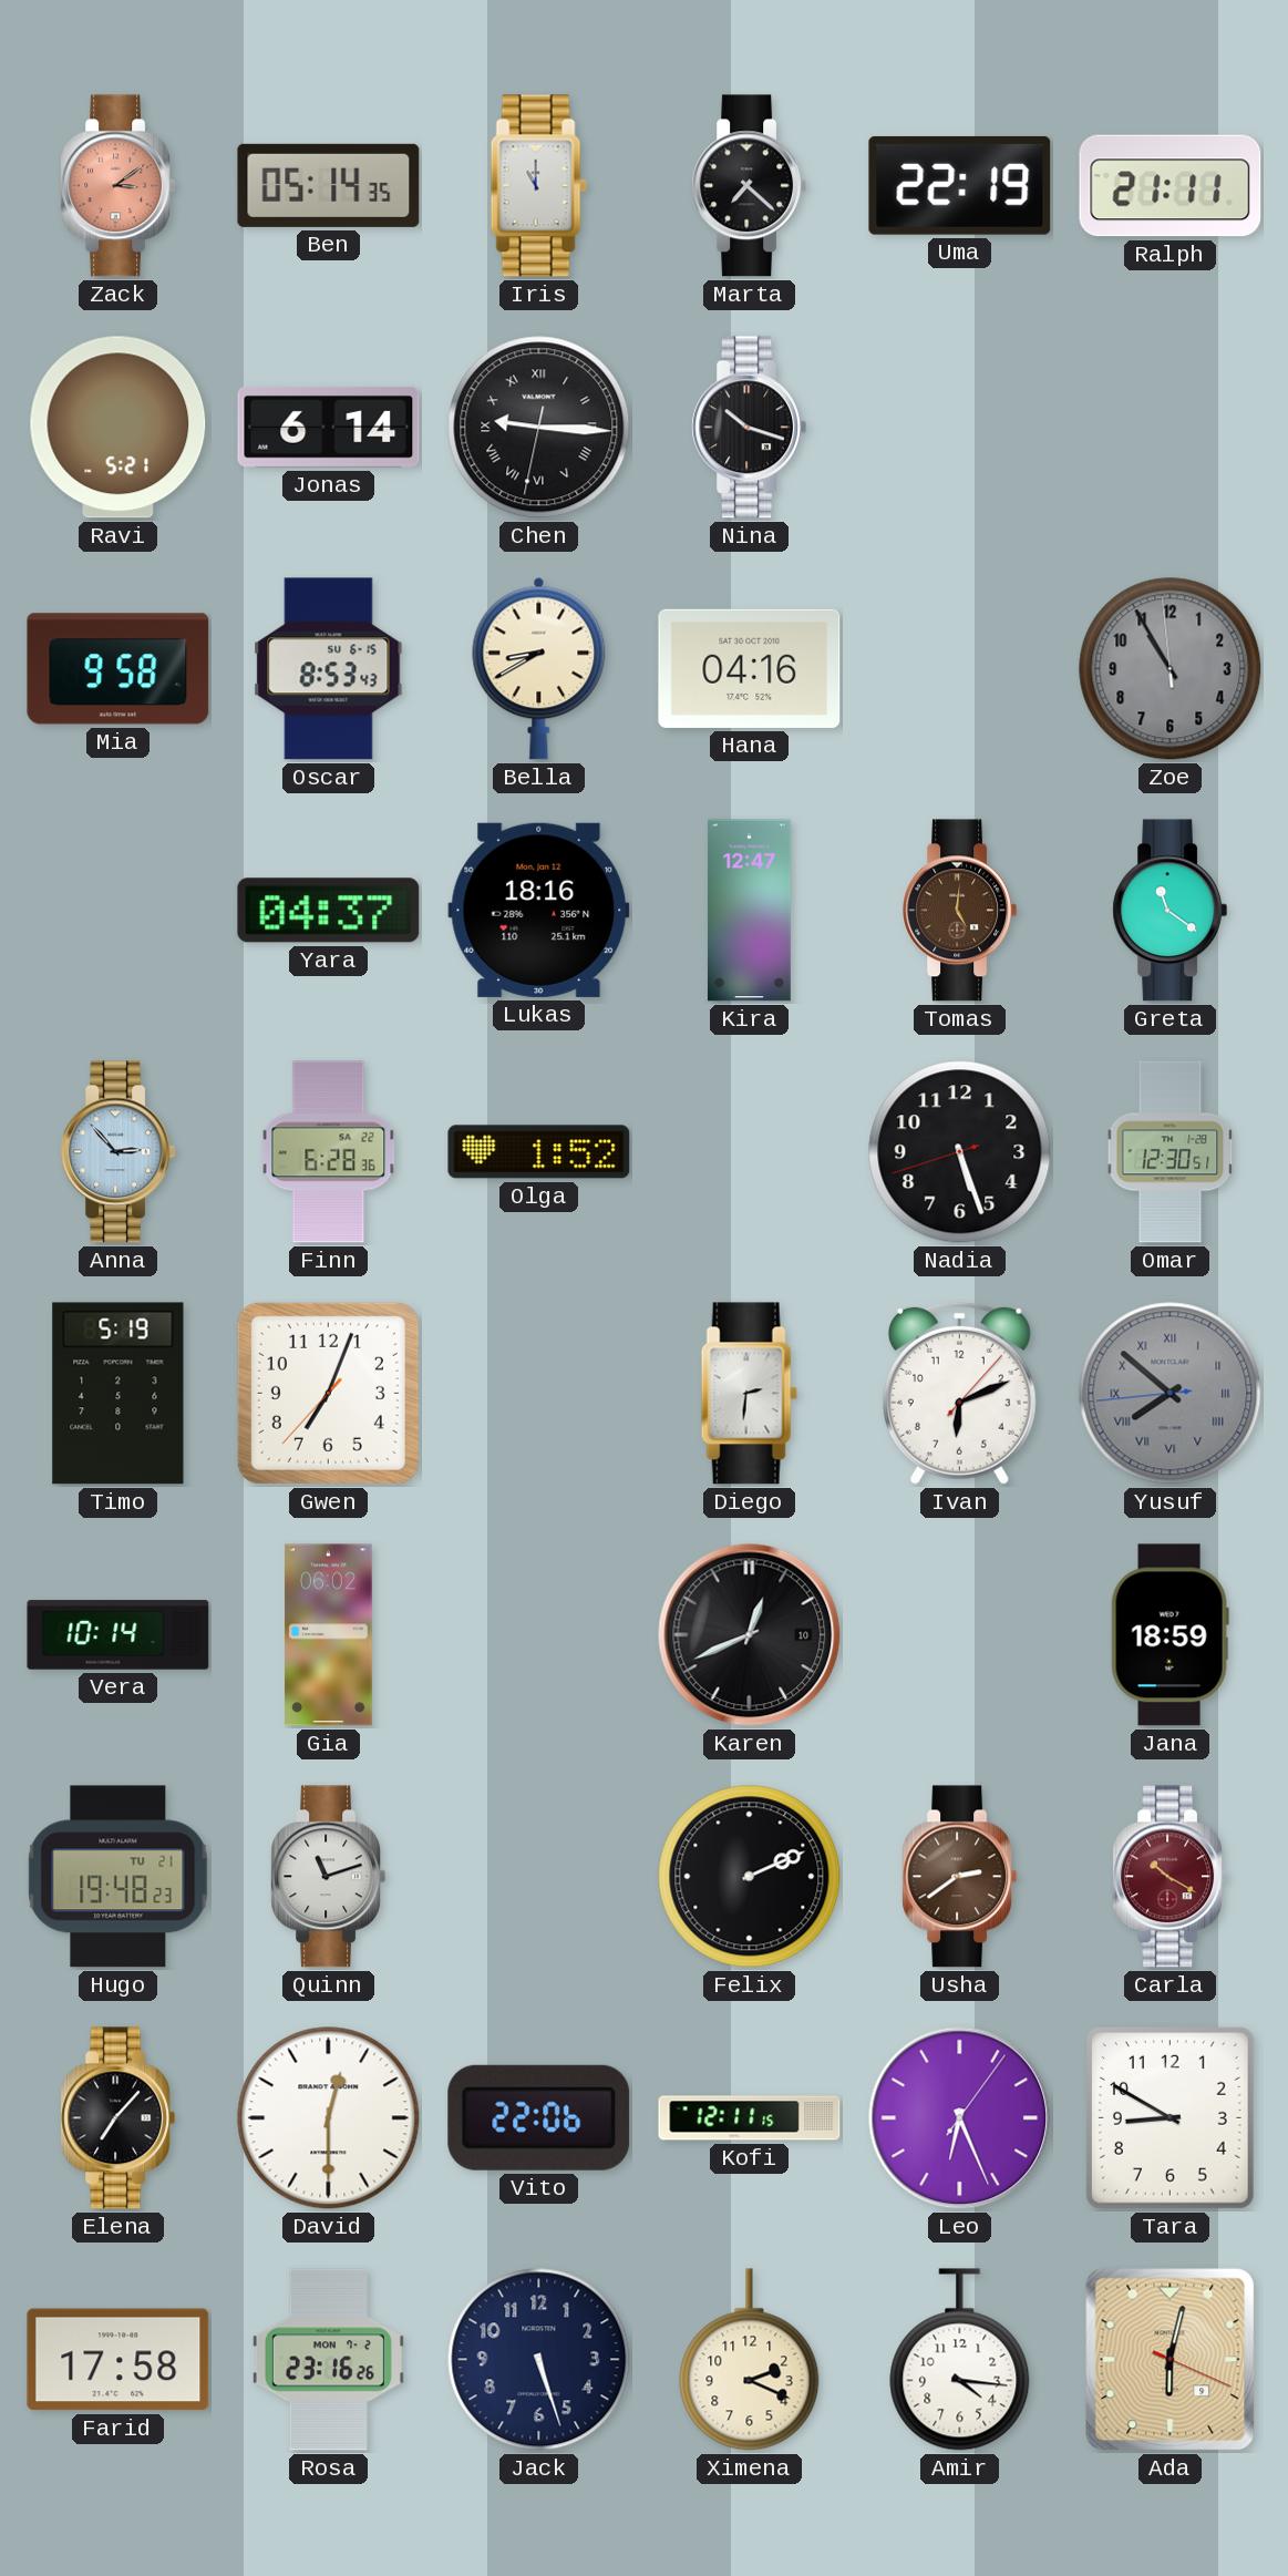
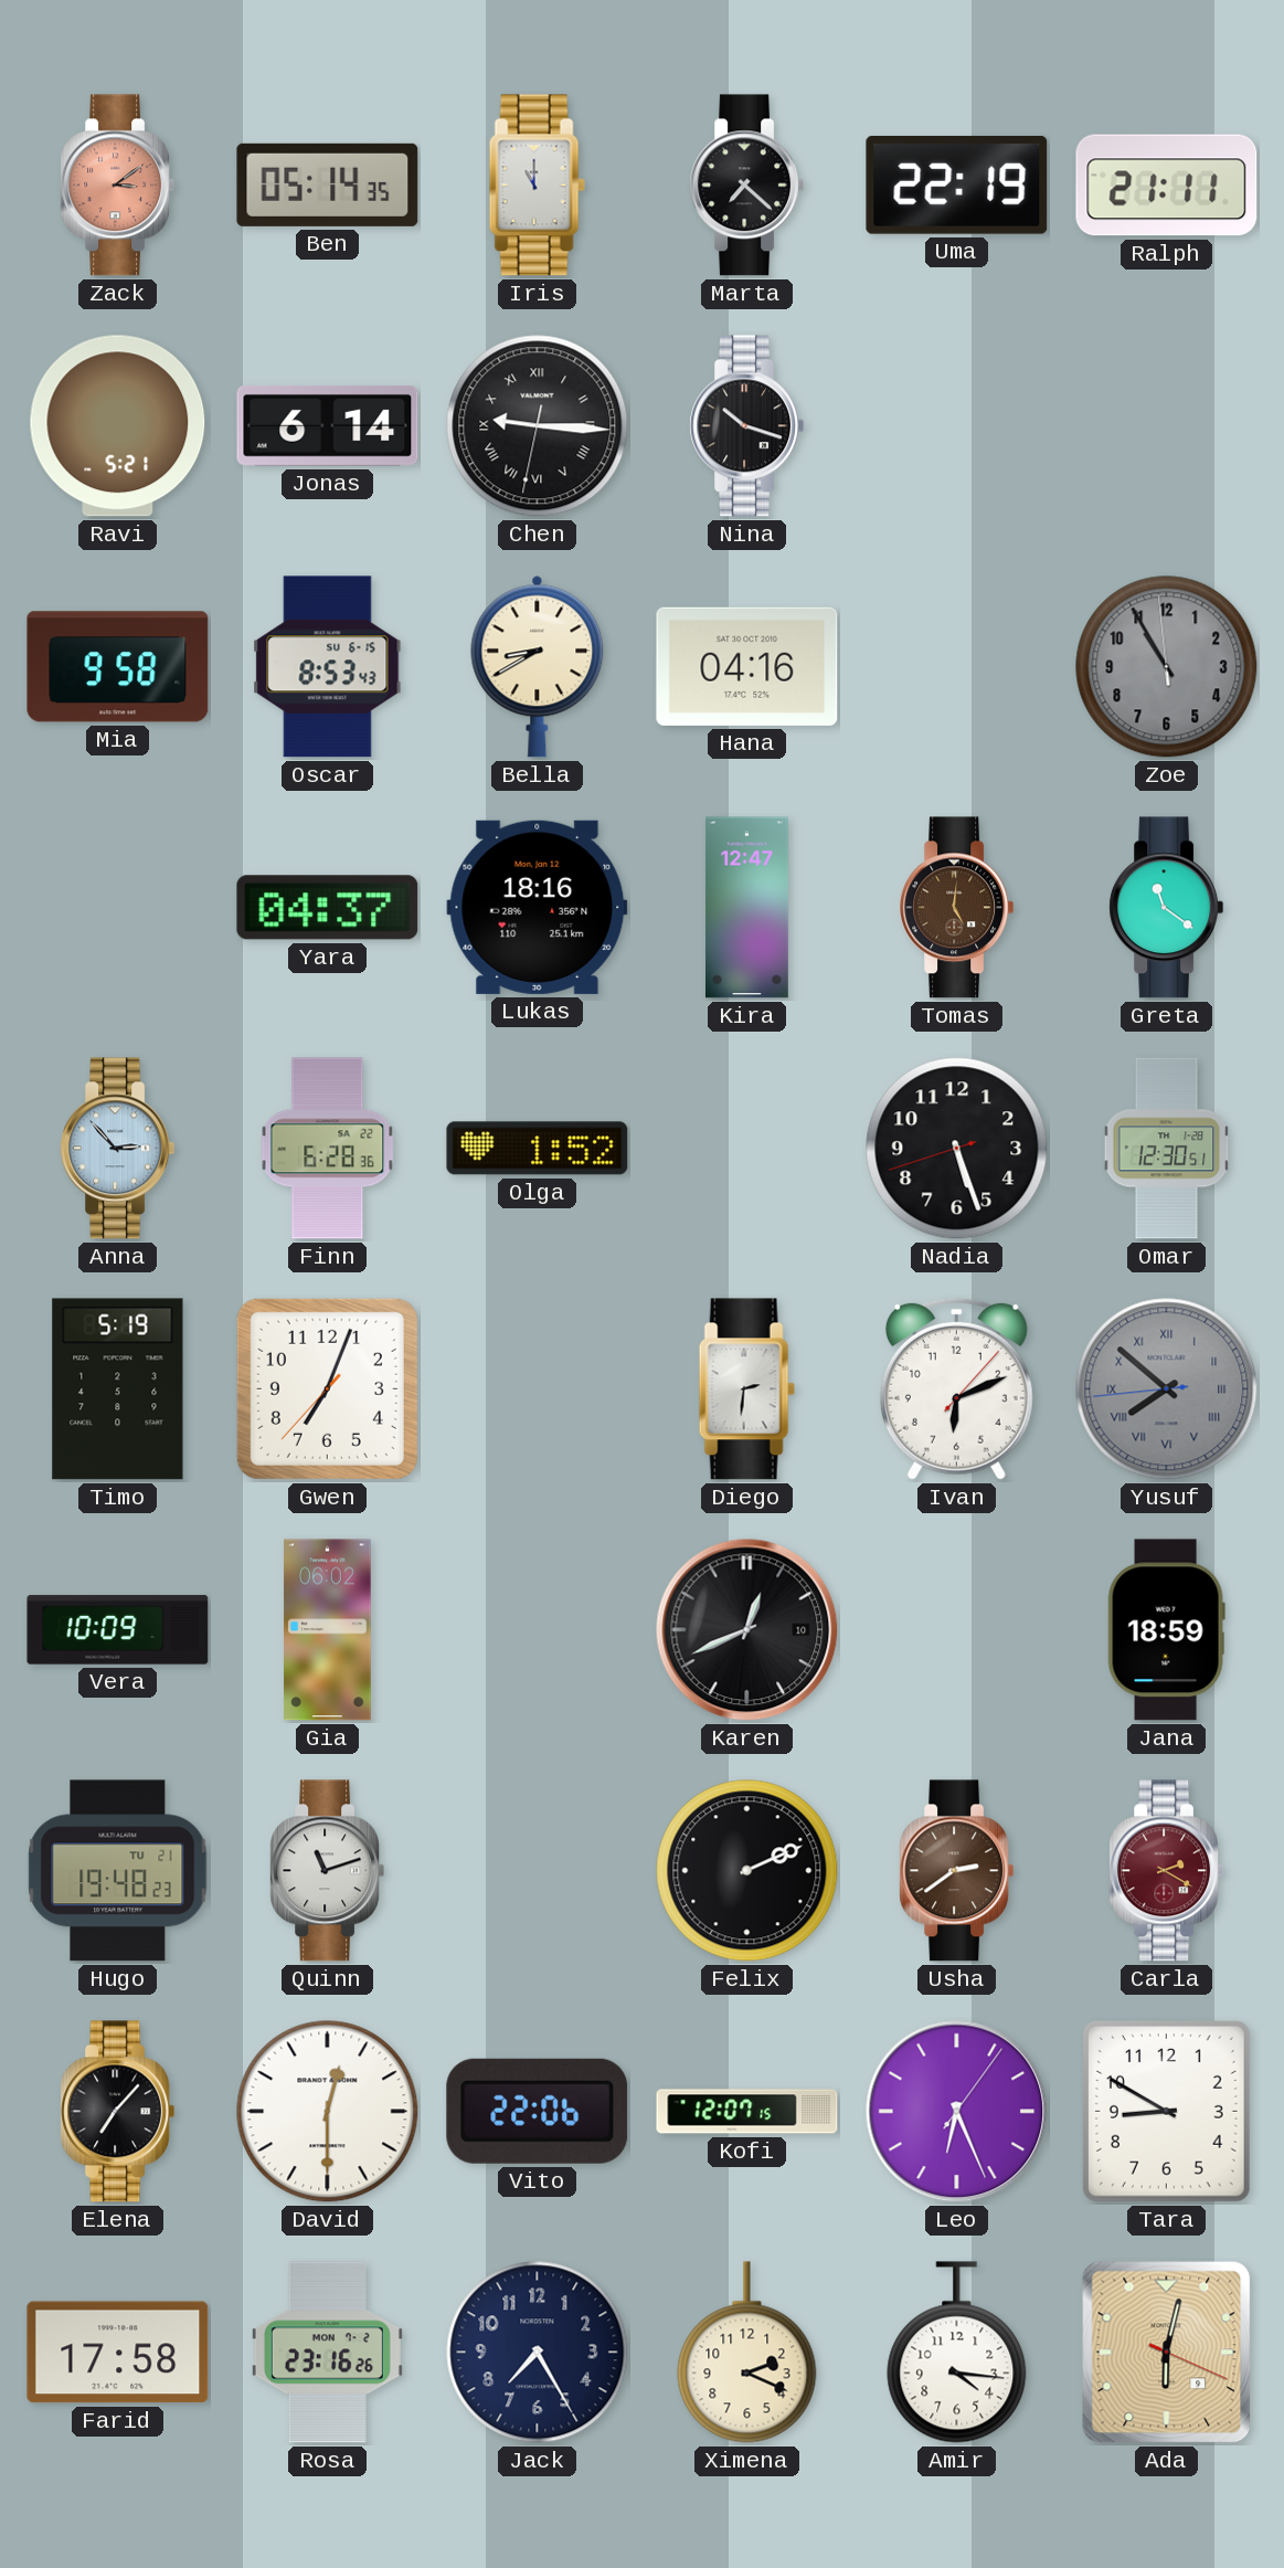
Vera: 10:14 -> 10:09
Carla: 10:20 -> 2:20
Kofi: 12:11 -> 12:07
Jack: 5:27 -> 7:25
